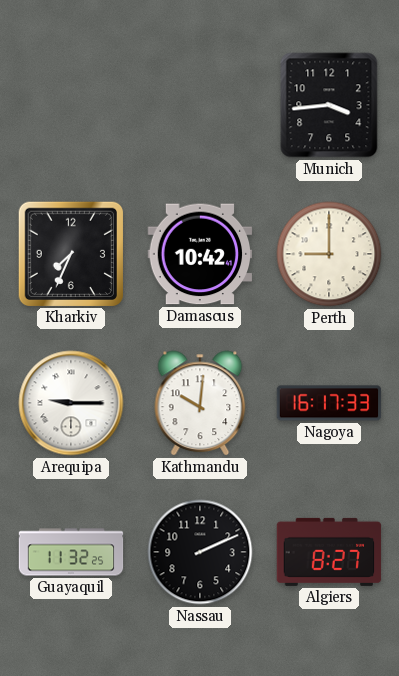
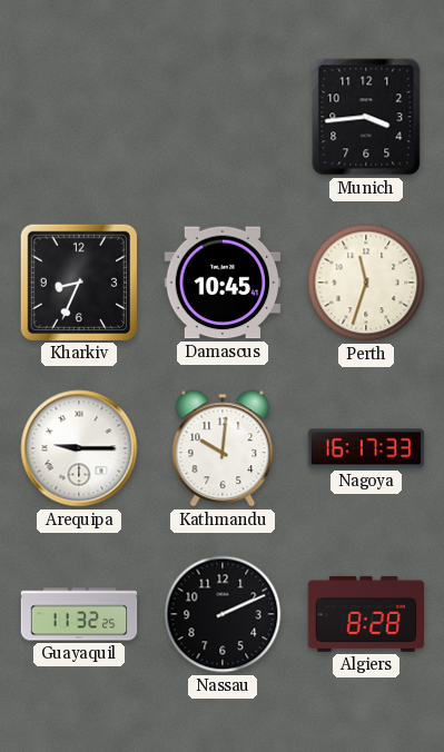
Kharkiv: 7:34 -> 8:34
Damascus: 10:42 -> 10:45
Perth: 9:00 -> 11:33
Algiers: 8:27 -> 8:28
